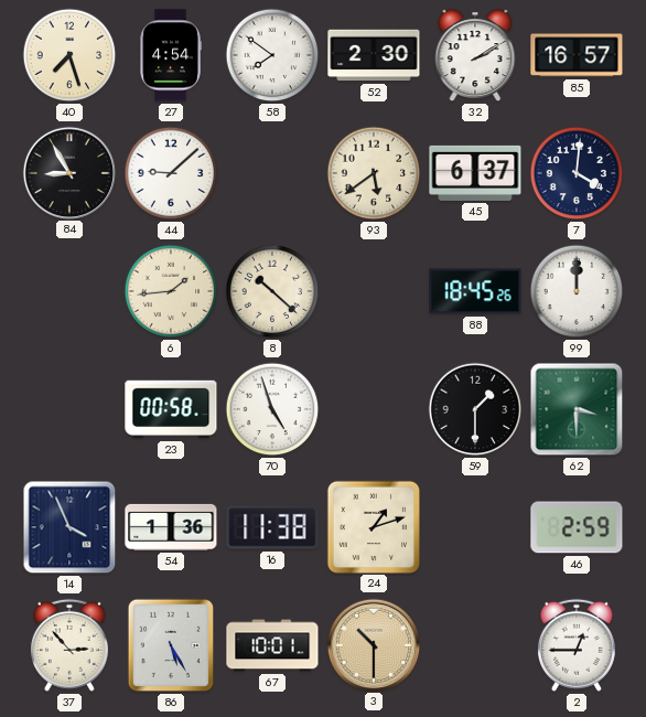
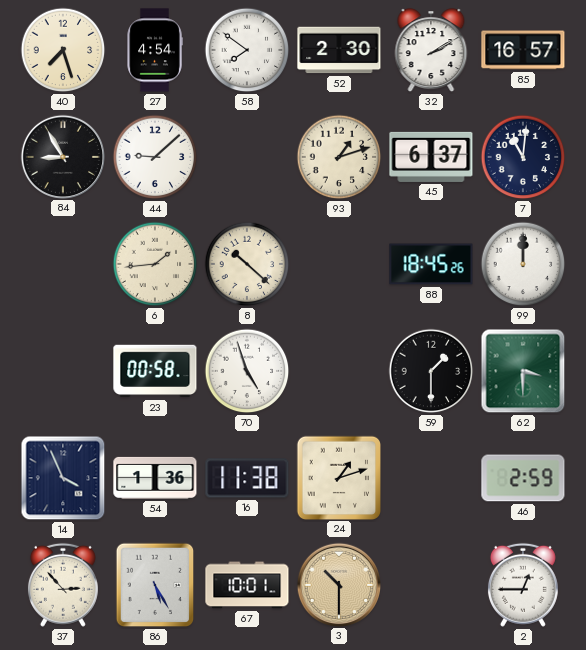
93: 5:39 -> 1:12
7: 4:01 -> 11:01
